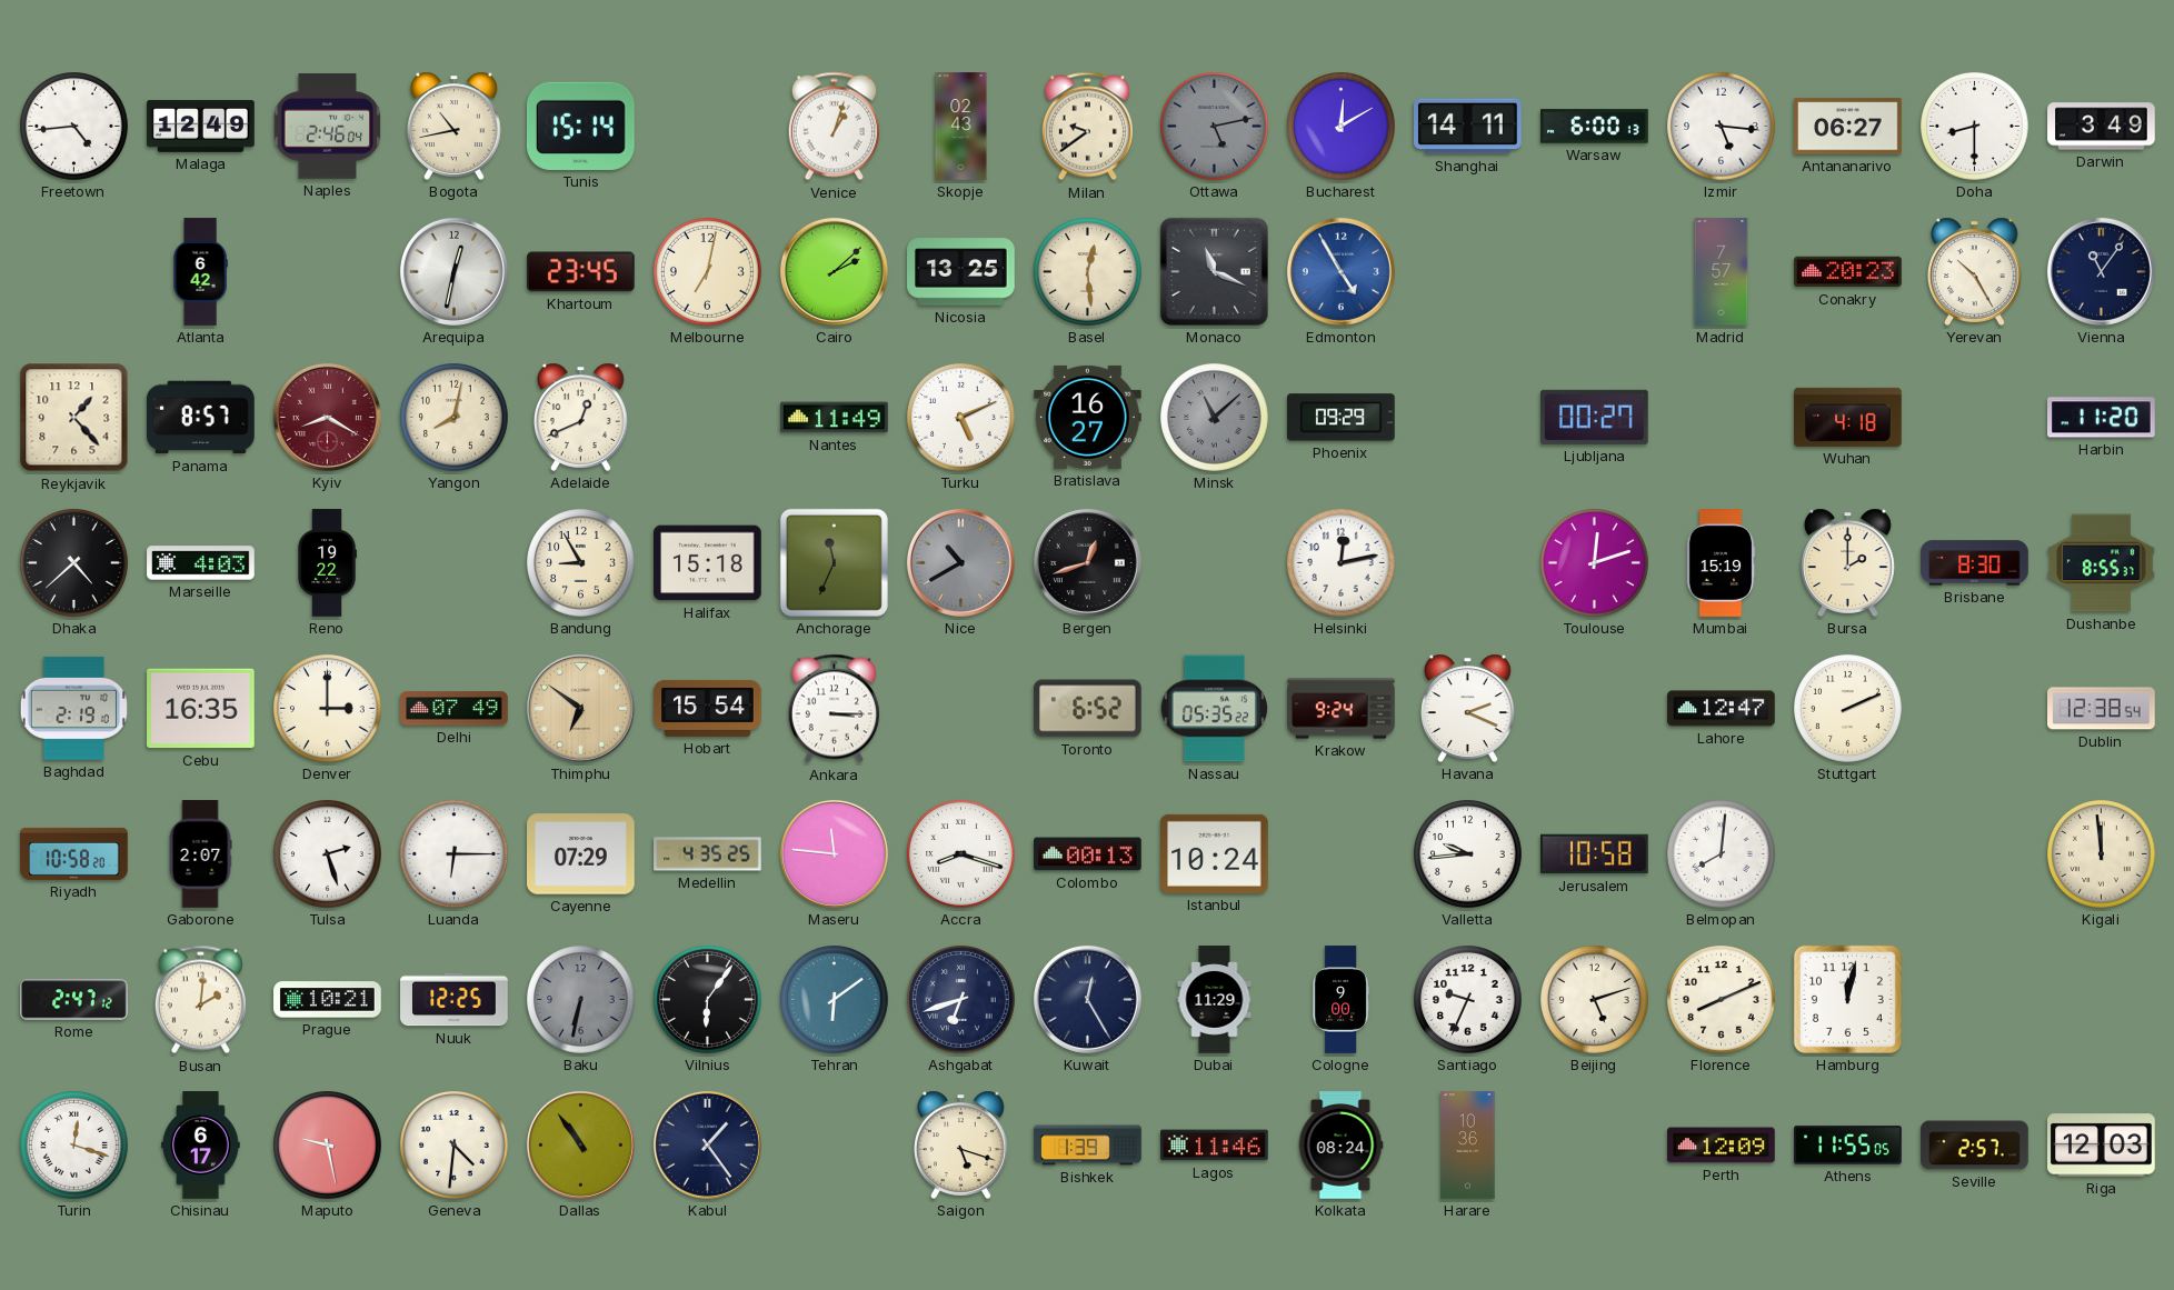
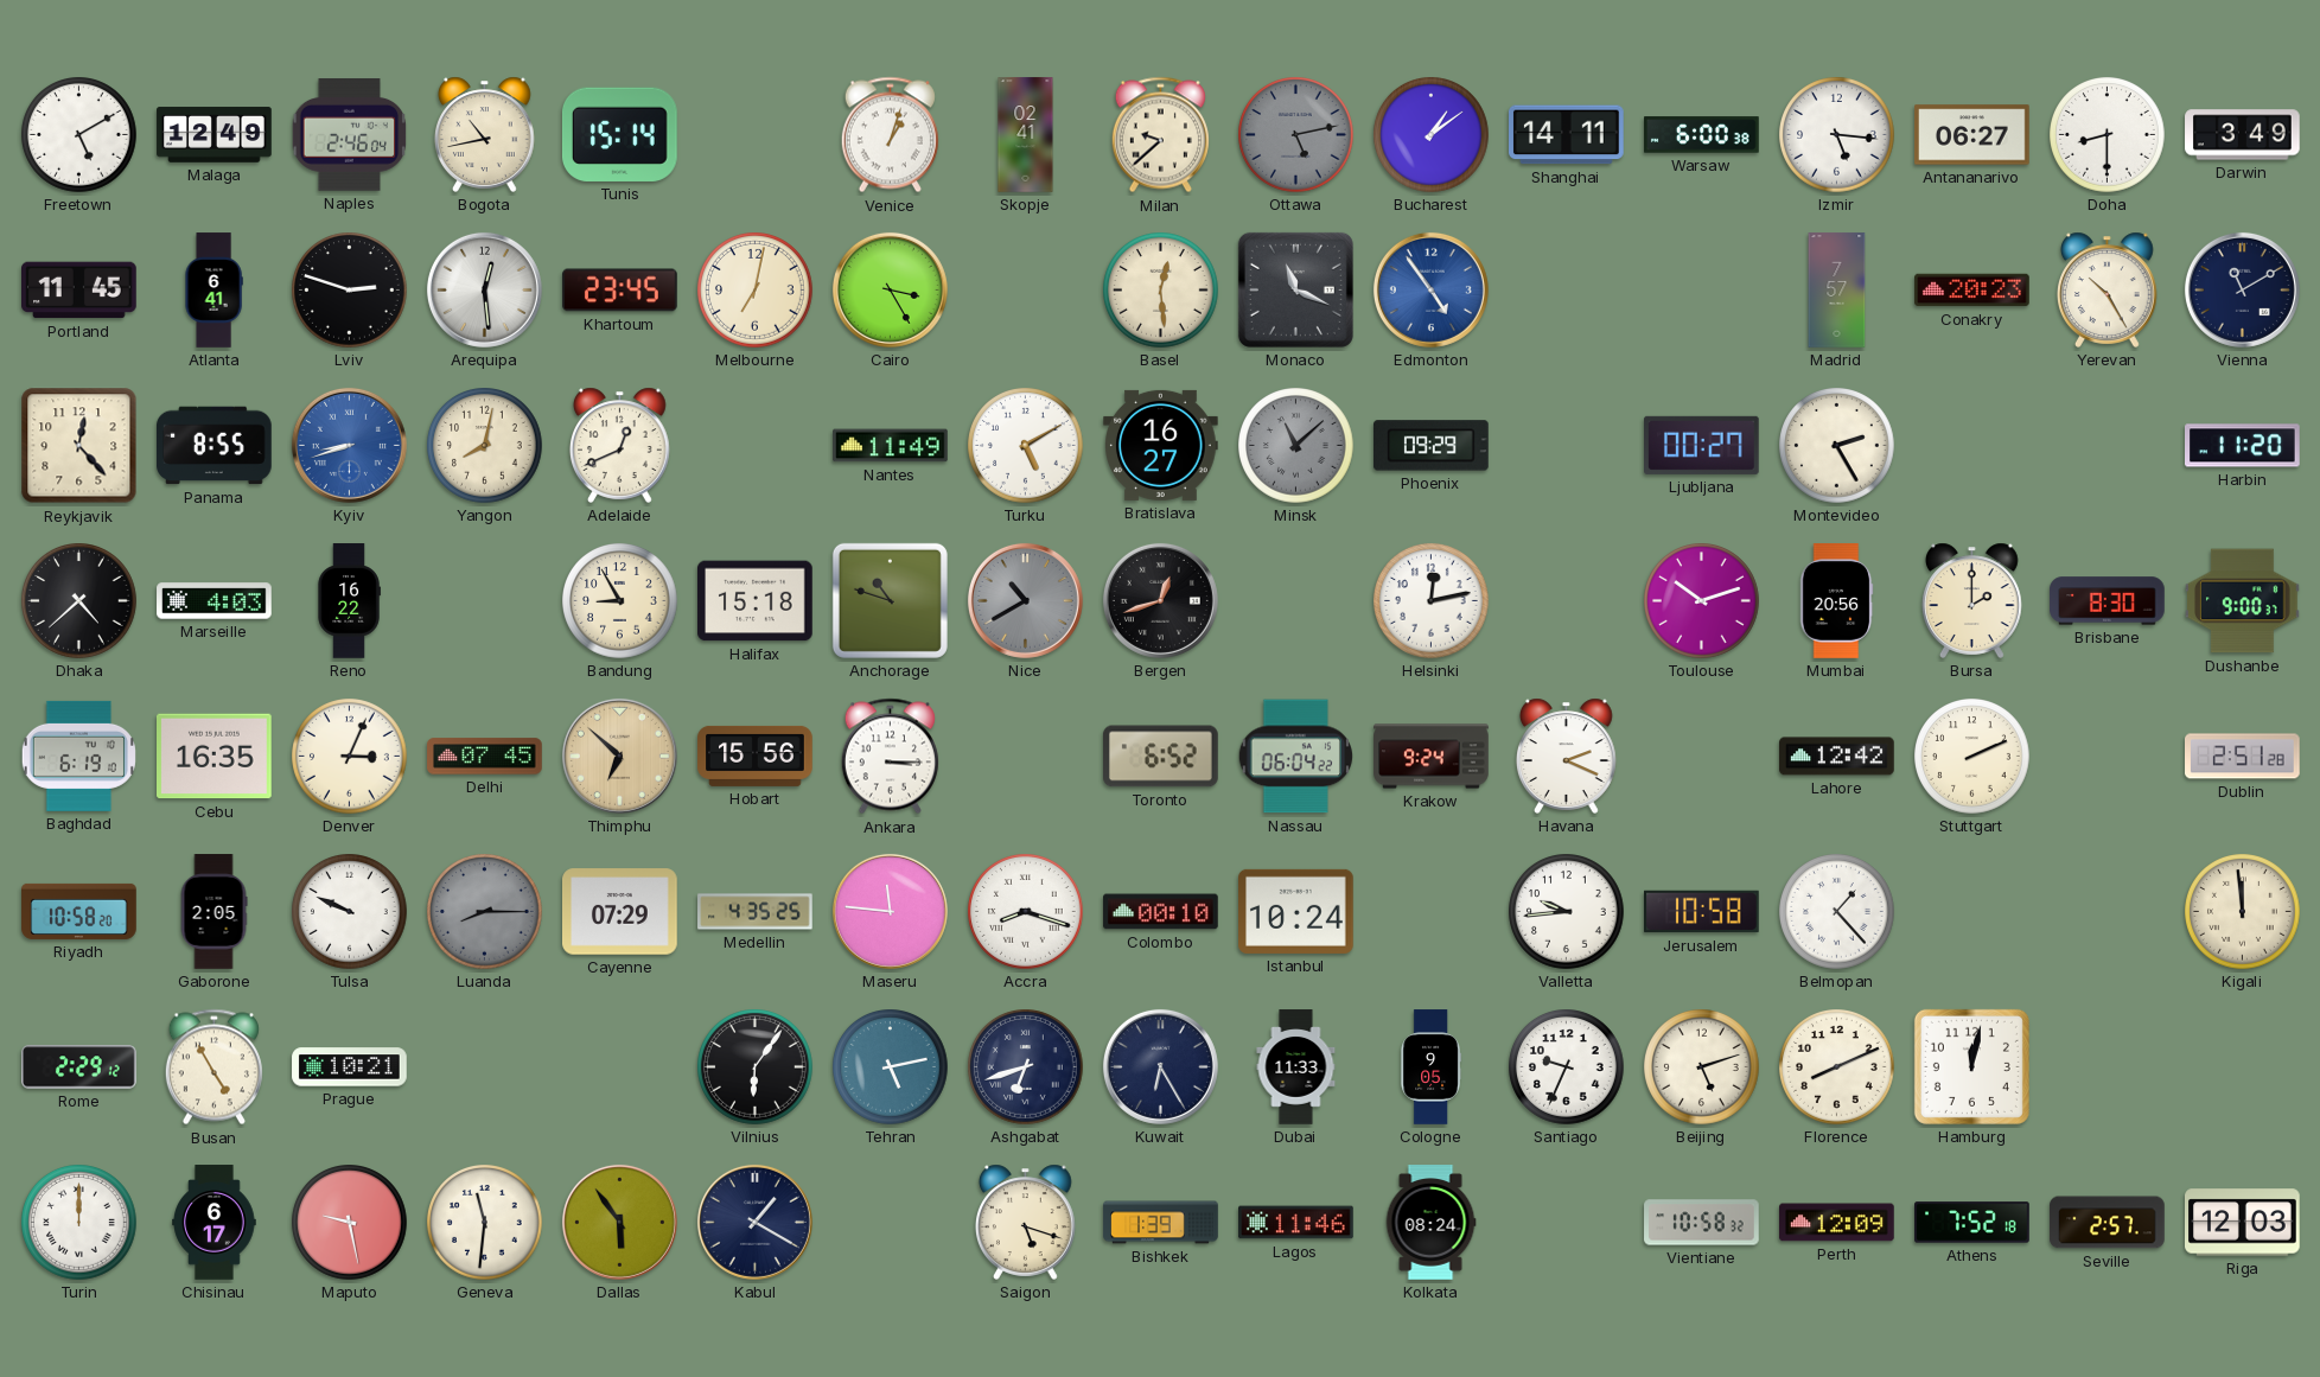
Freetown: 4:44 -> 5:10
Skopje: 02:43 -> 02:41
Milan: 9:39 -> 9:38
Bucharest: 12:10 -> 1:09
Warsaw: 6:00:13 -> 6:00:38
Portland: none -> 11:45
Atlanta: 6:42 -> 6:41
Lviv: none -> 2:48
Arequipa: 12:32 -> 12:29
Cairo: 2:08 -> 3:25
Nicosia: 13:25 -> none
Edmonton: 4:55 -> 4:54
Vienna: 11:06 -> 11:10
Reykjavik: 1:23 -> 12:23
Panama: 8:57 -> 8:55
Kyiv: 8:20 -> 8:42
Kyiv dial: burgundy -> blue
Turku: 5:11 -> 5:10
Montevideo: none -> 2:25
Wuhan: 4:18 -> none
Reno: 19:22 -> 16:22
Anchorage: 11:34 -> 10:48
Toulouse: 12:12 -> 10:12
Mumbai: 15:19 -> 20:56
Dushanbe: 8:55 -> 9:00
Baghdad: 2:19 -> 6:19
Denver: 3:00 -> 3:04
Delhi: 07:49 -> 07:45
Thimphu: 6:51 -> 6:52
Hobart: 15:54 -> 15:56
Nassau: 05:35 -> 06:04
Lahore: 12:47 -> 12:42
Dublin: 12:38 -> 2:51
Gaborone: 2:07 -> 2:05
Tulsa: 2:27 -> 9:49
Luanda: 6:15 -> 8:15
Luanda dial: white -> grey
Colombo: 00:13 -> 00:10
Belmopan: 8:01 -> 1:23
Rome: 2:47 -> 2:29
Busan: 2:01 -> 4:55
Nuuk: 12:25 -> none
Baku: 6:32 -> none
Tehran: 6:09 -> 5:13
Kuwait: 12:25 -> 6:25
Dubai: 11:29 -> 11:33
Cologne: 9:00 -> 9:05
Turin: 12:18 -> 12:00
Geneva: 4:31 -> 11:31
Dallas: 10:54 -> 5:54
Kabul: 1:24 -> 1:20
Harare: 10:36 -> none
Vientiane: none -> 10:58
Athens: 11:55 -> 7:52
